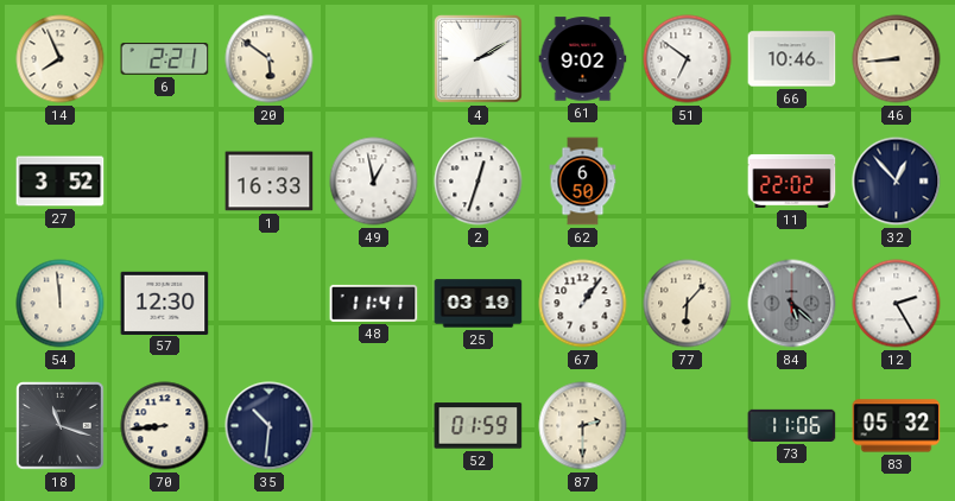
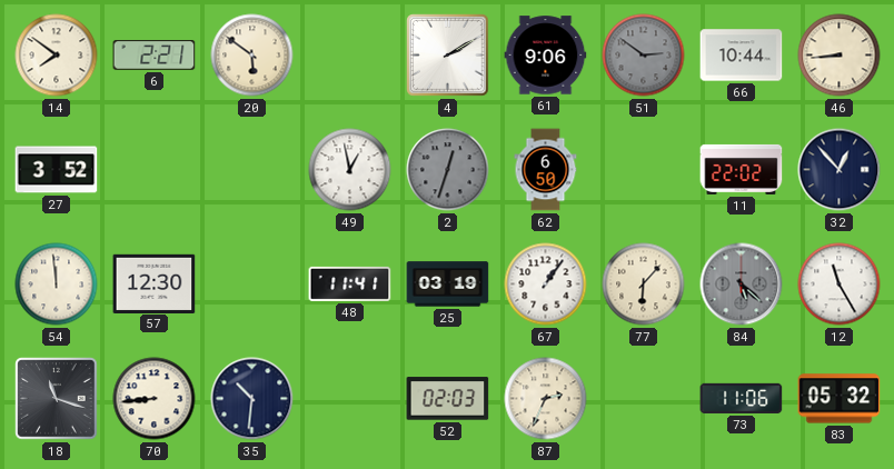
14: 7:56 -> 7:51
61: 9:02 -> 9:06
51: 6:51 -> 2:51
51 dial: white -> grey
66: 10:46 -> 10:44
1: 16:33 -> none
2 dial: white -> grey
12: 2:25 -> 11:25
52: 01:59 -> 02:03
87: 2:30 -> 2:34
